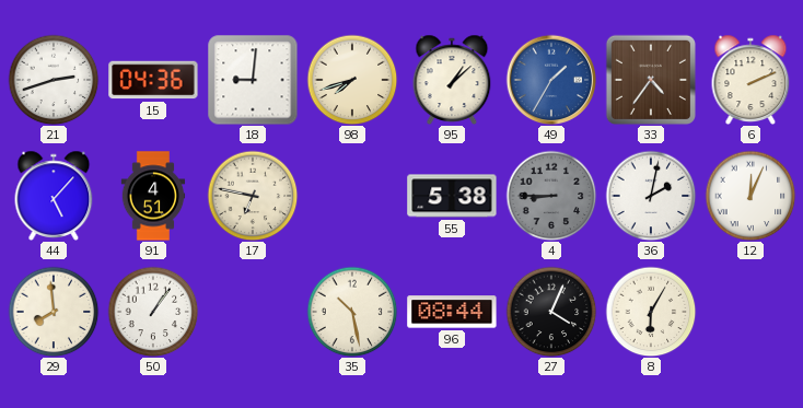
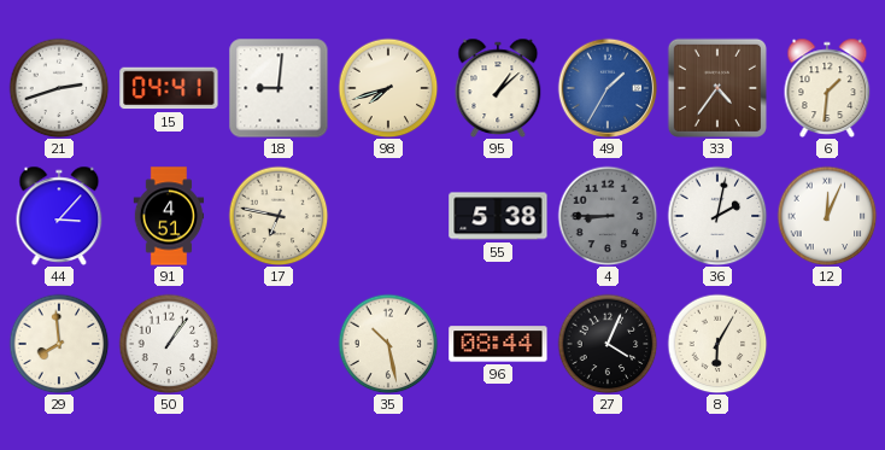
15: 04:36 -> 04:41
6: 2:11 -> 1:31
44: 5:07 -> 3:07
